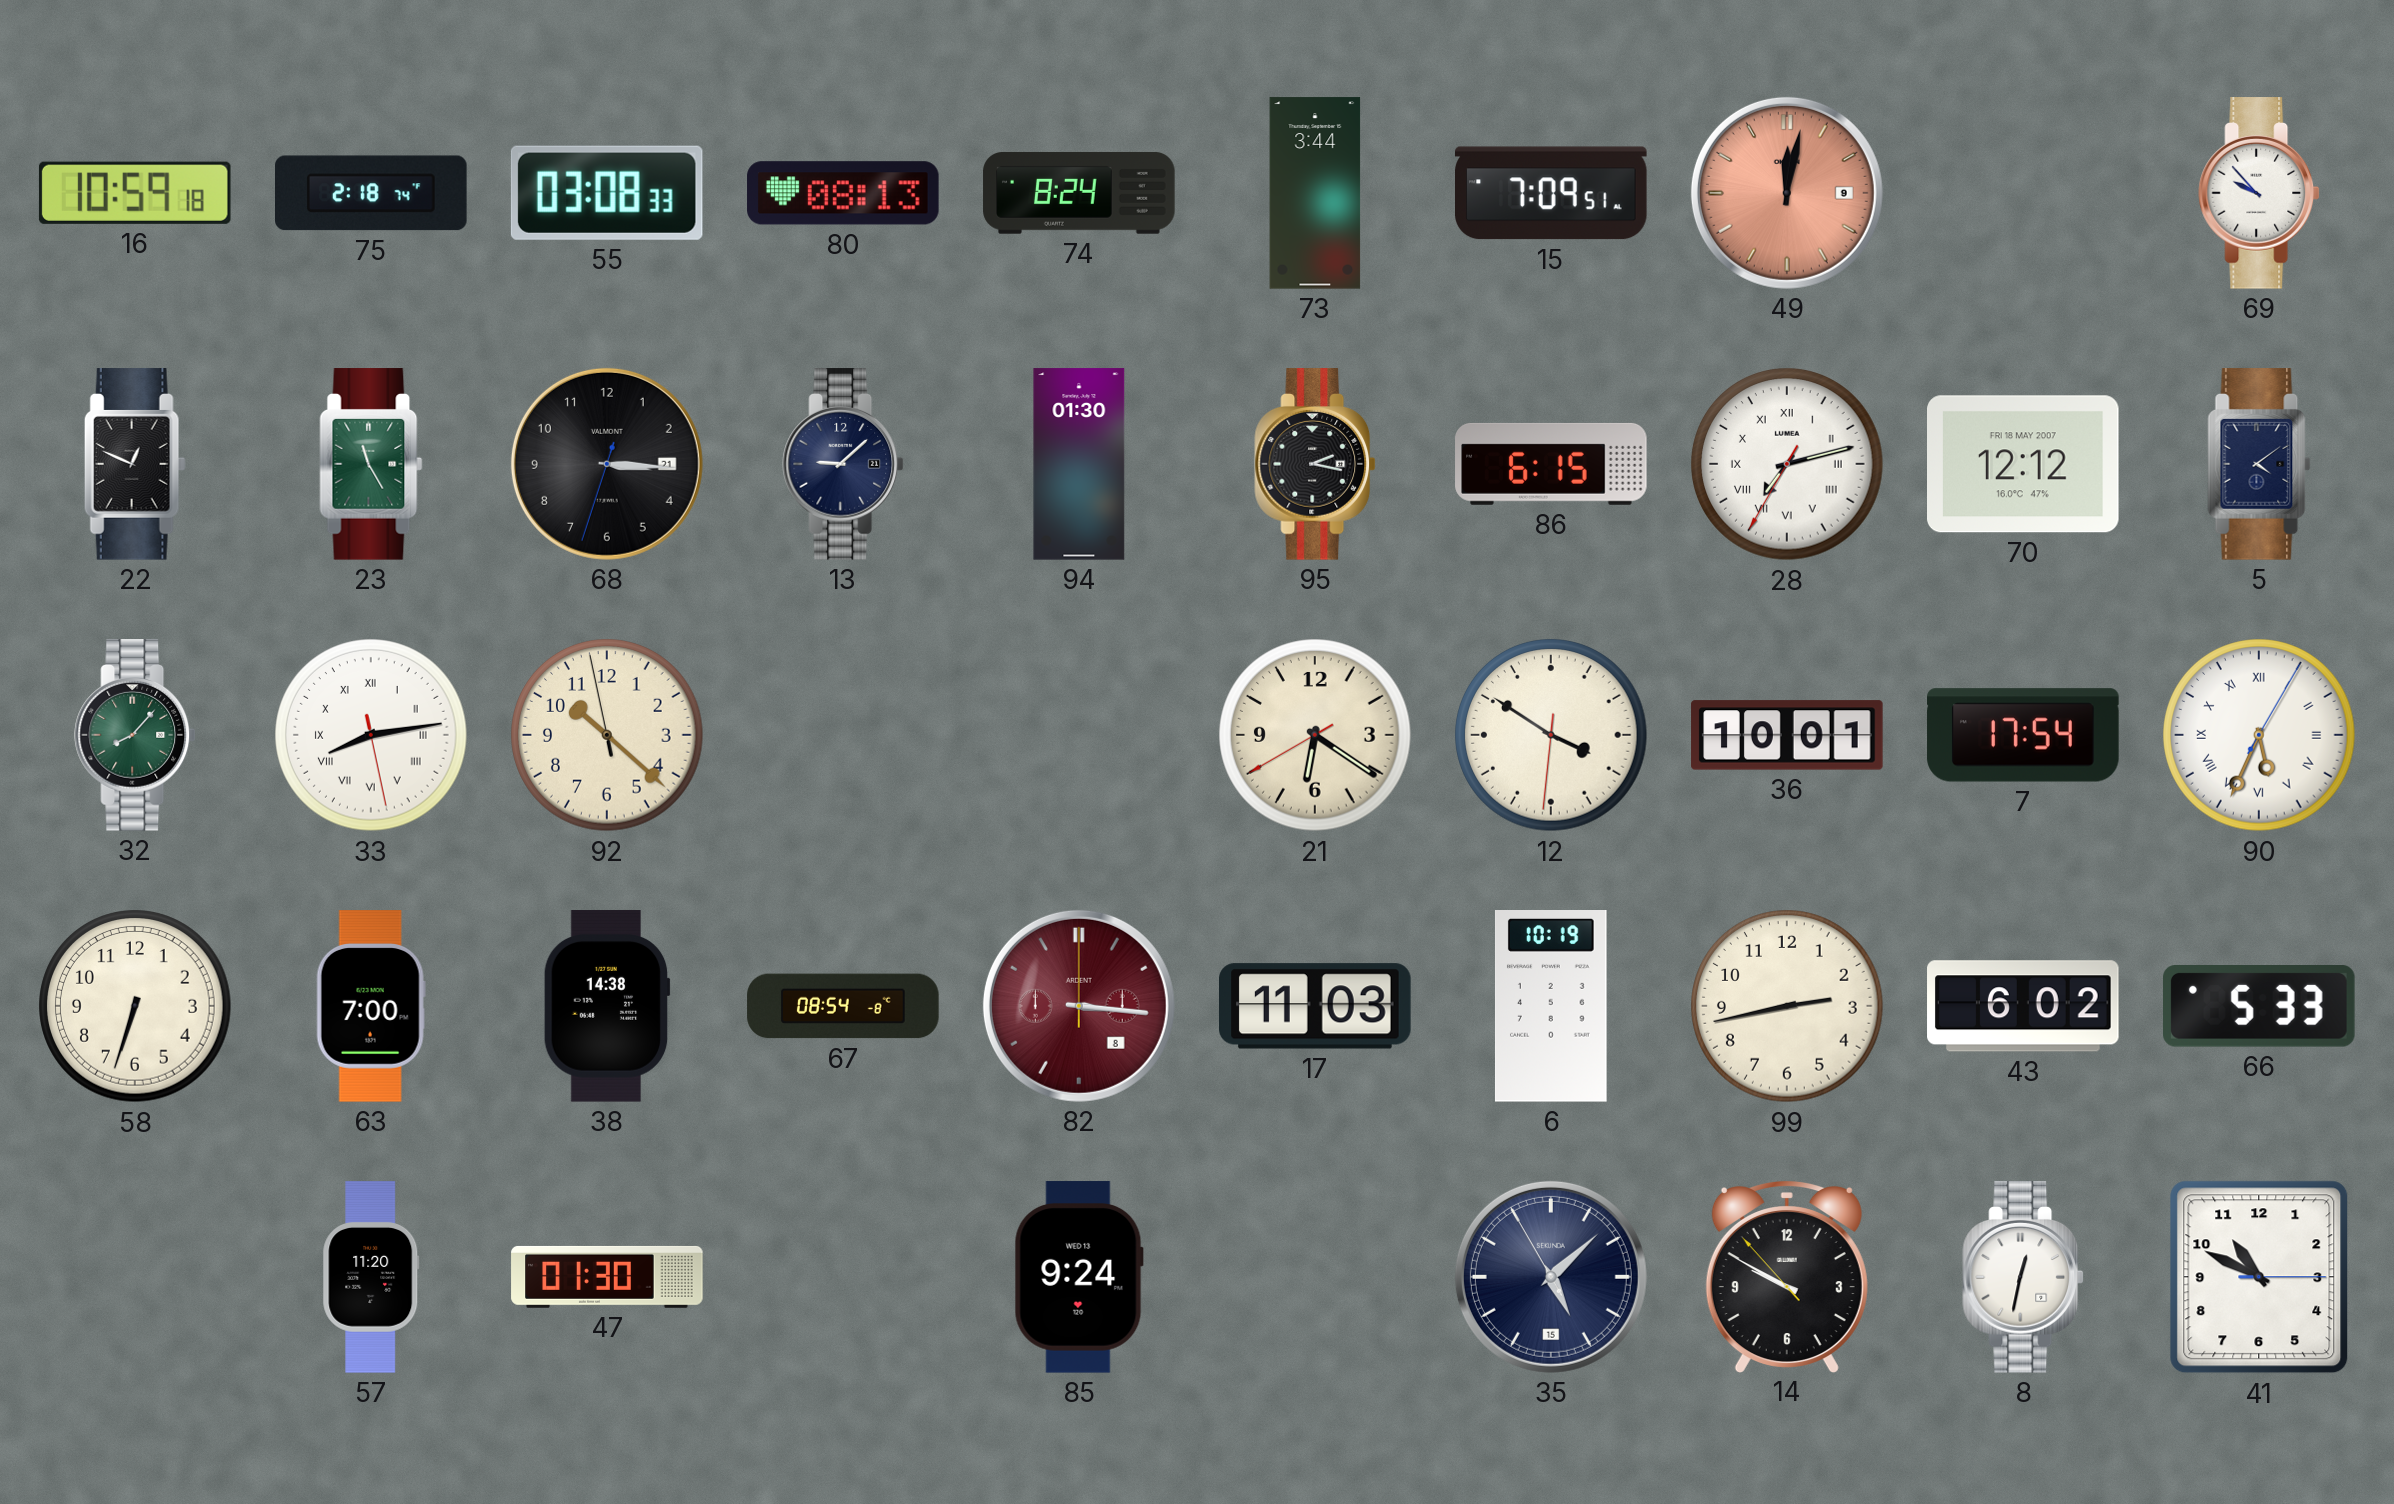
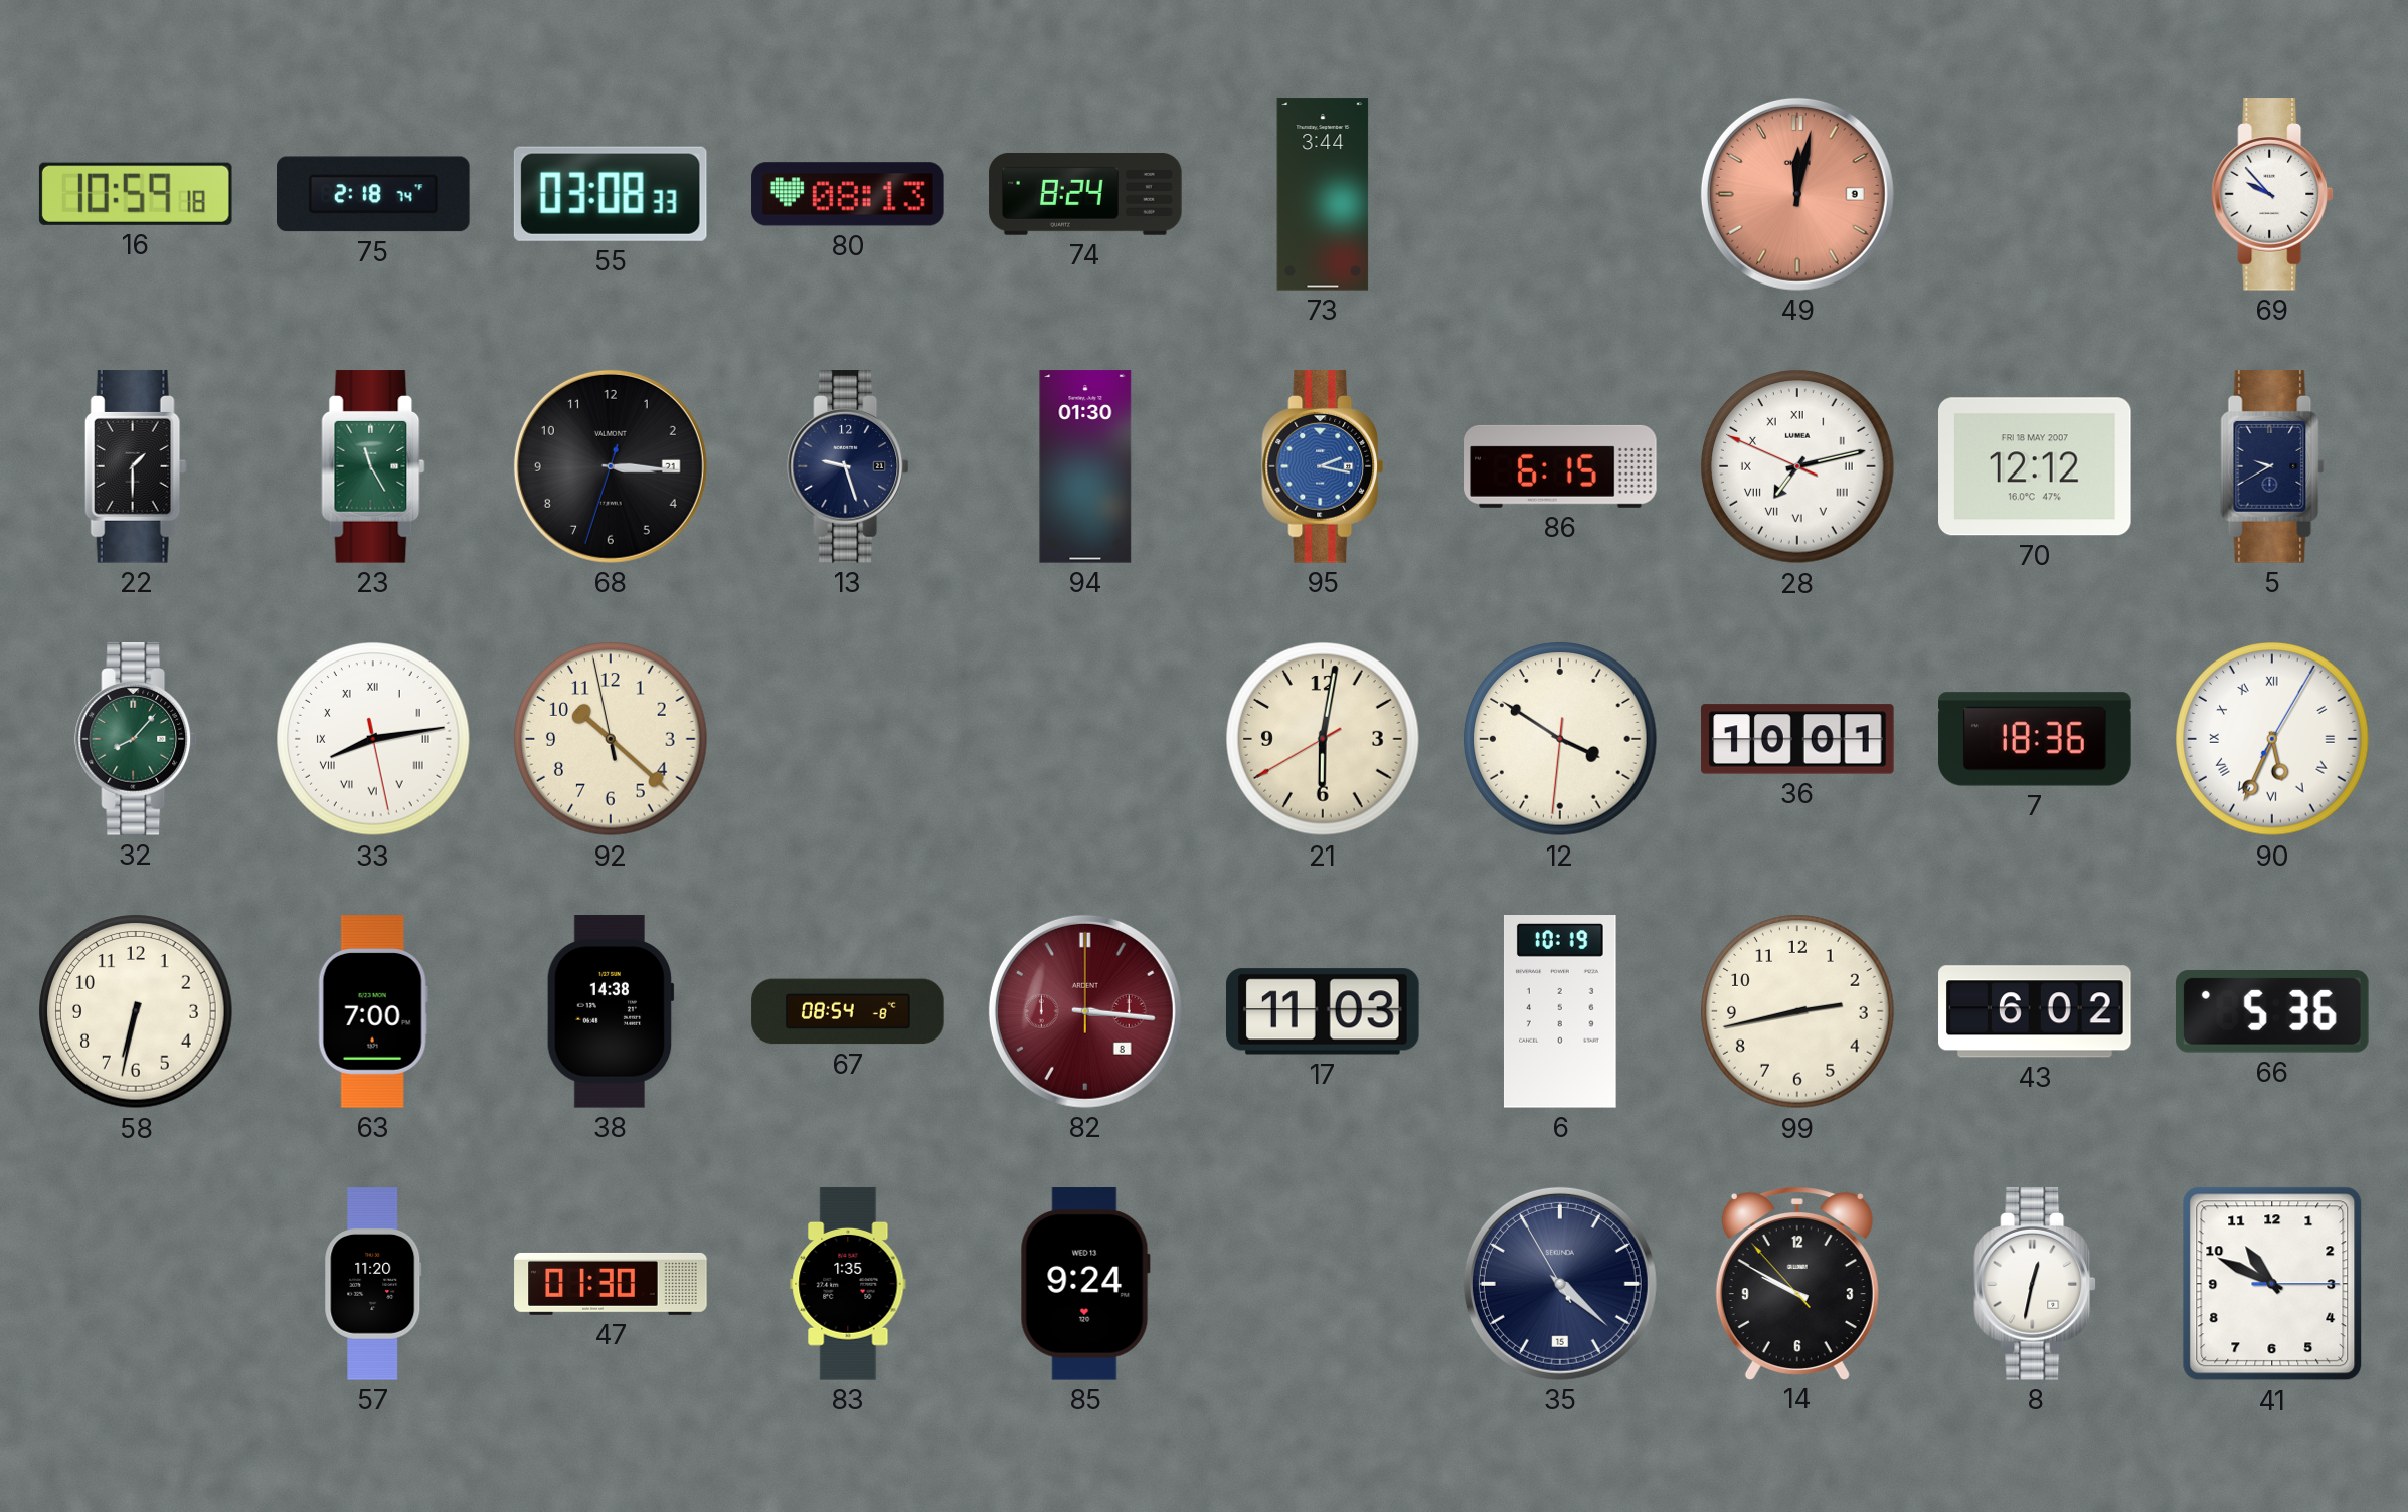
15: 7:09 -> none
22: 12:49 -> 1:30
13: 9:08 -> 9:27
95 dial: black -> blue
28: 7:12:35 -> 7:12:49
5: 4:09 -> 9:40
21: 6:20 -> 6:01
7: 17:54 -> 18:36
58: 6:33 -> 6:32
66: 5:33 -> 5:36
83: none -> 1:35
35: 5:07 -> 4:21
